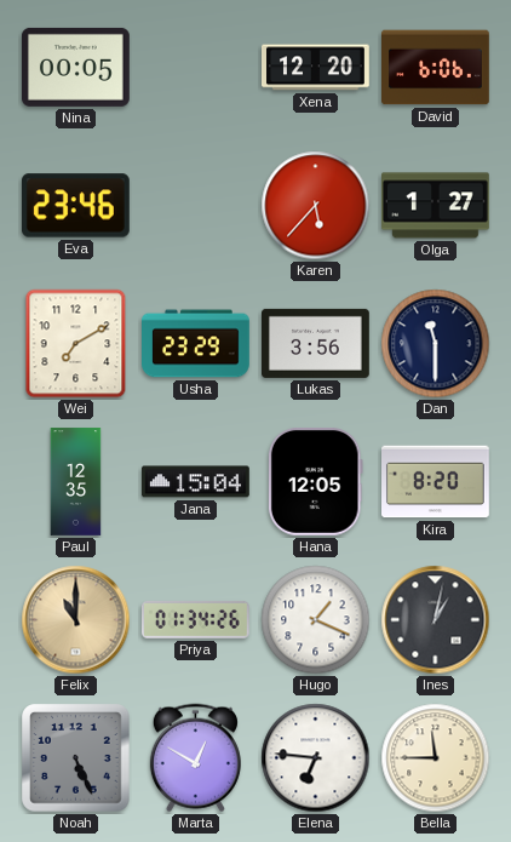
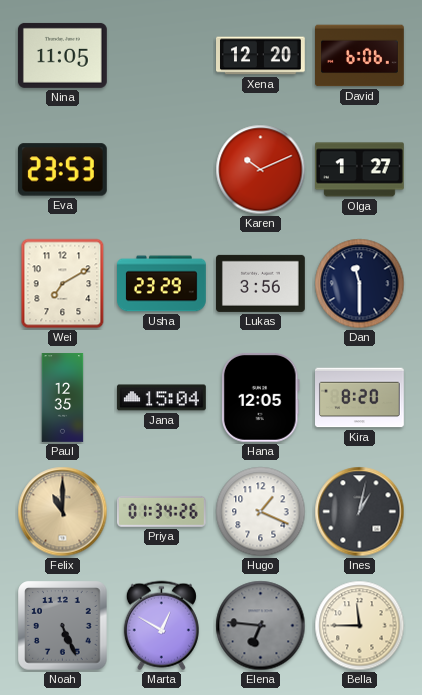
Nina: 00:05 -> 11:05
Eva: 23:46 -> 23:53
Karen: 5:37 -> 10:11
Elena dial: white -> grey
